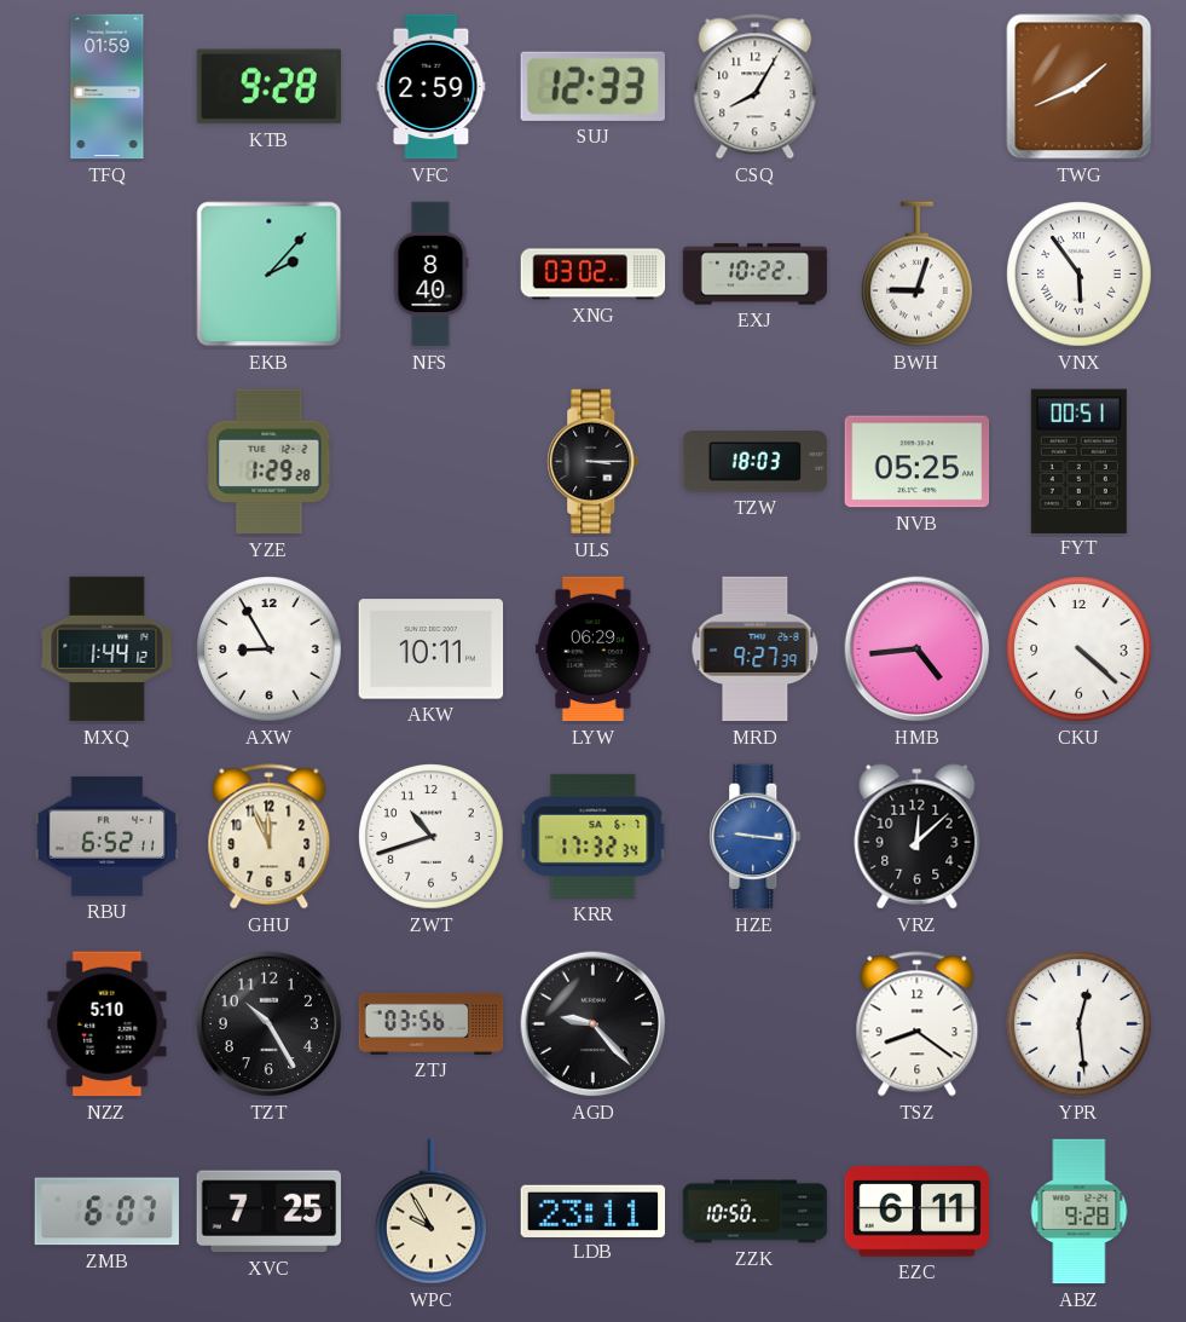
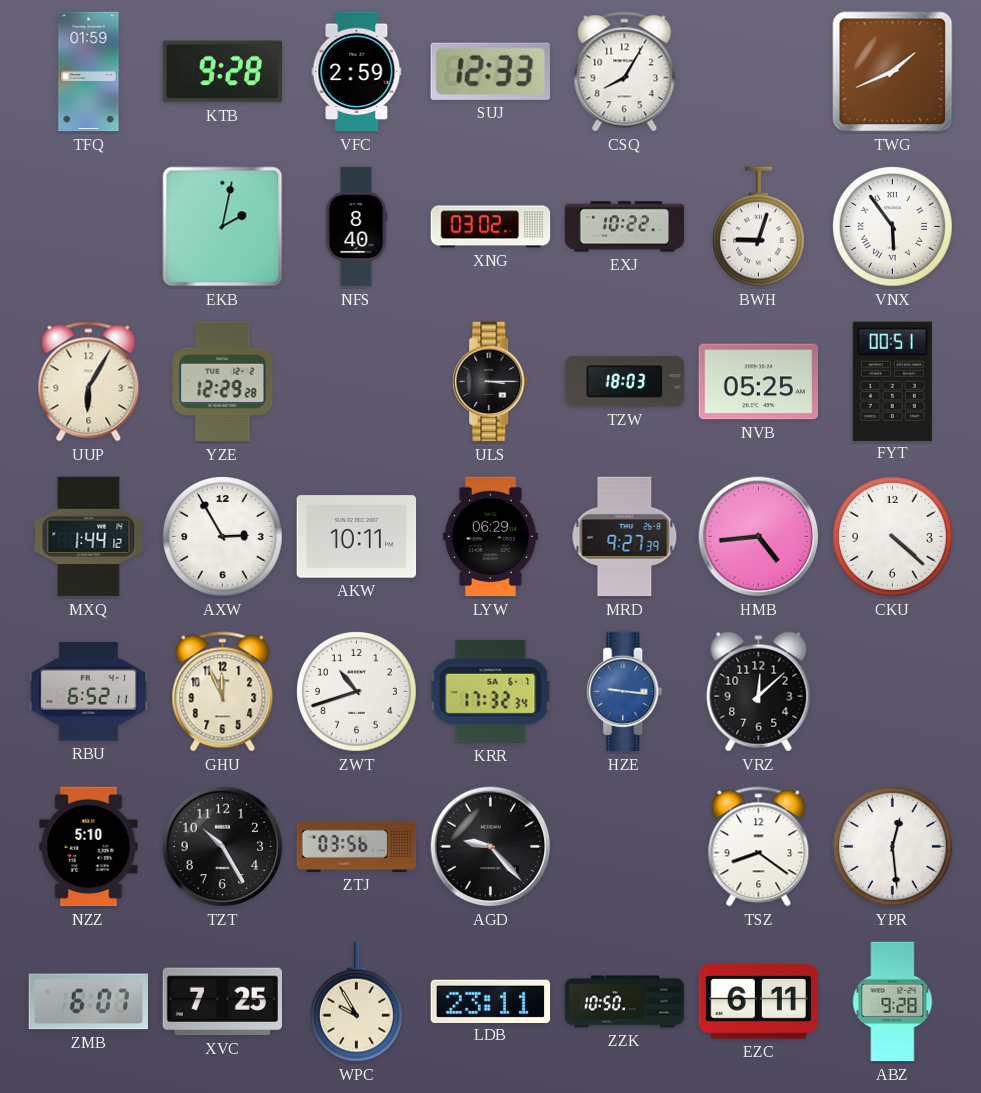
EKB: 2:07 -> 2:02
UUP: none -> 6:05
YZE: 1:29 -> 12:29
AXW: 8:55 -> 2:55
